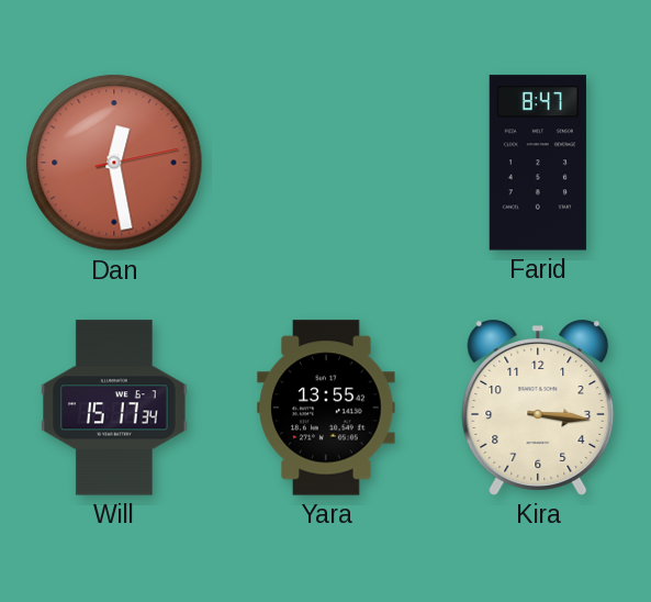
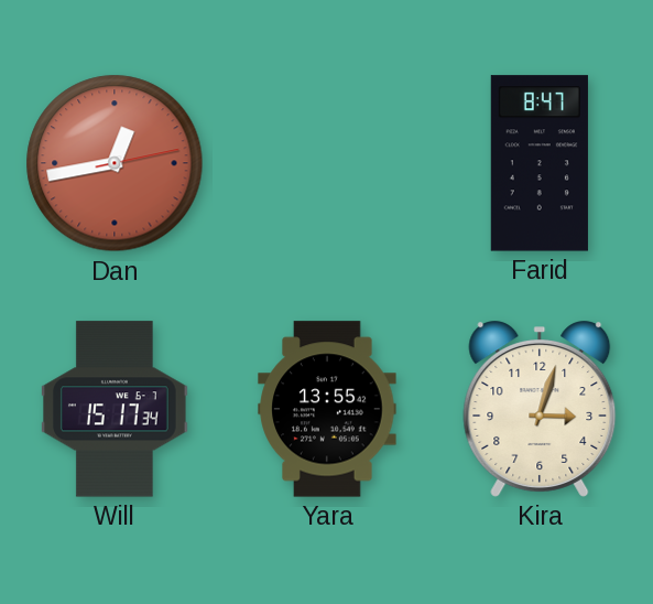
Dan: 12:28 -> 12:43
Kira: 3:16 -> 3:03
